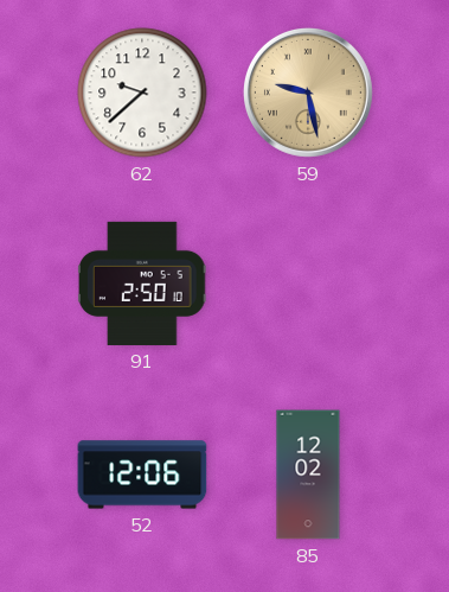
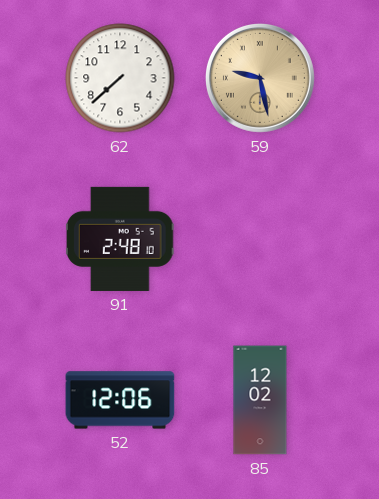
62: 9:38 -> 7:38
91: 2:50 -> 2:48
